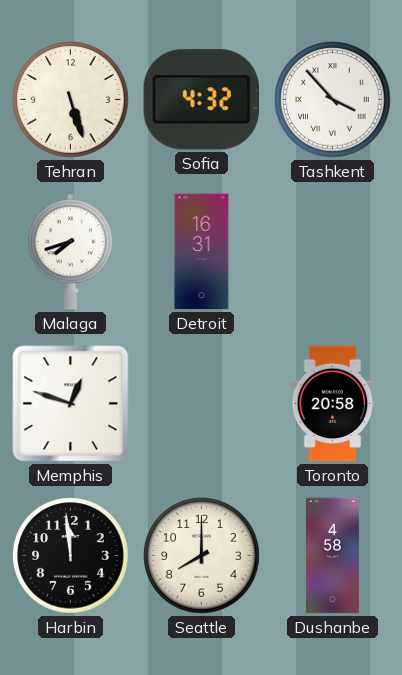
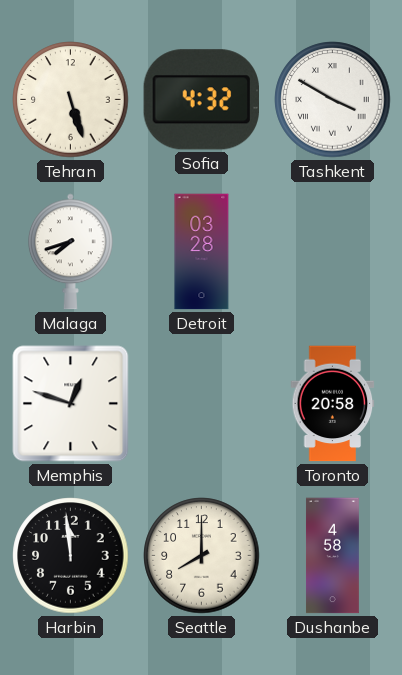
Tashkent: 3:53 -> 3:50
Detroit: 16:31 -> 03:28
